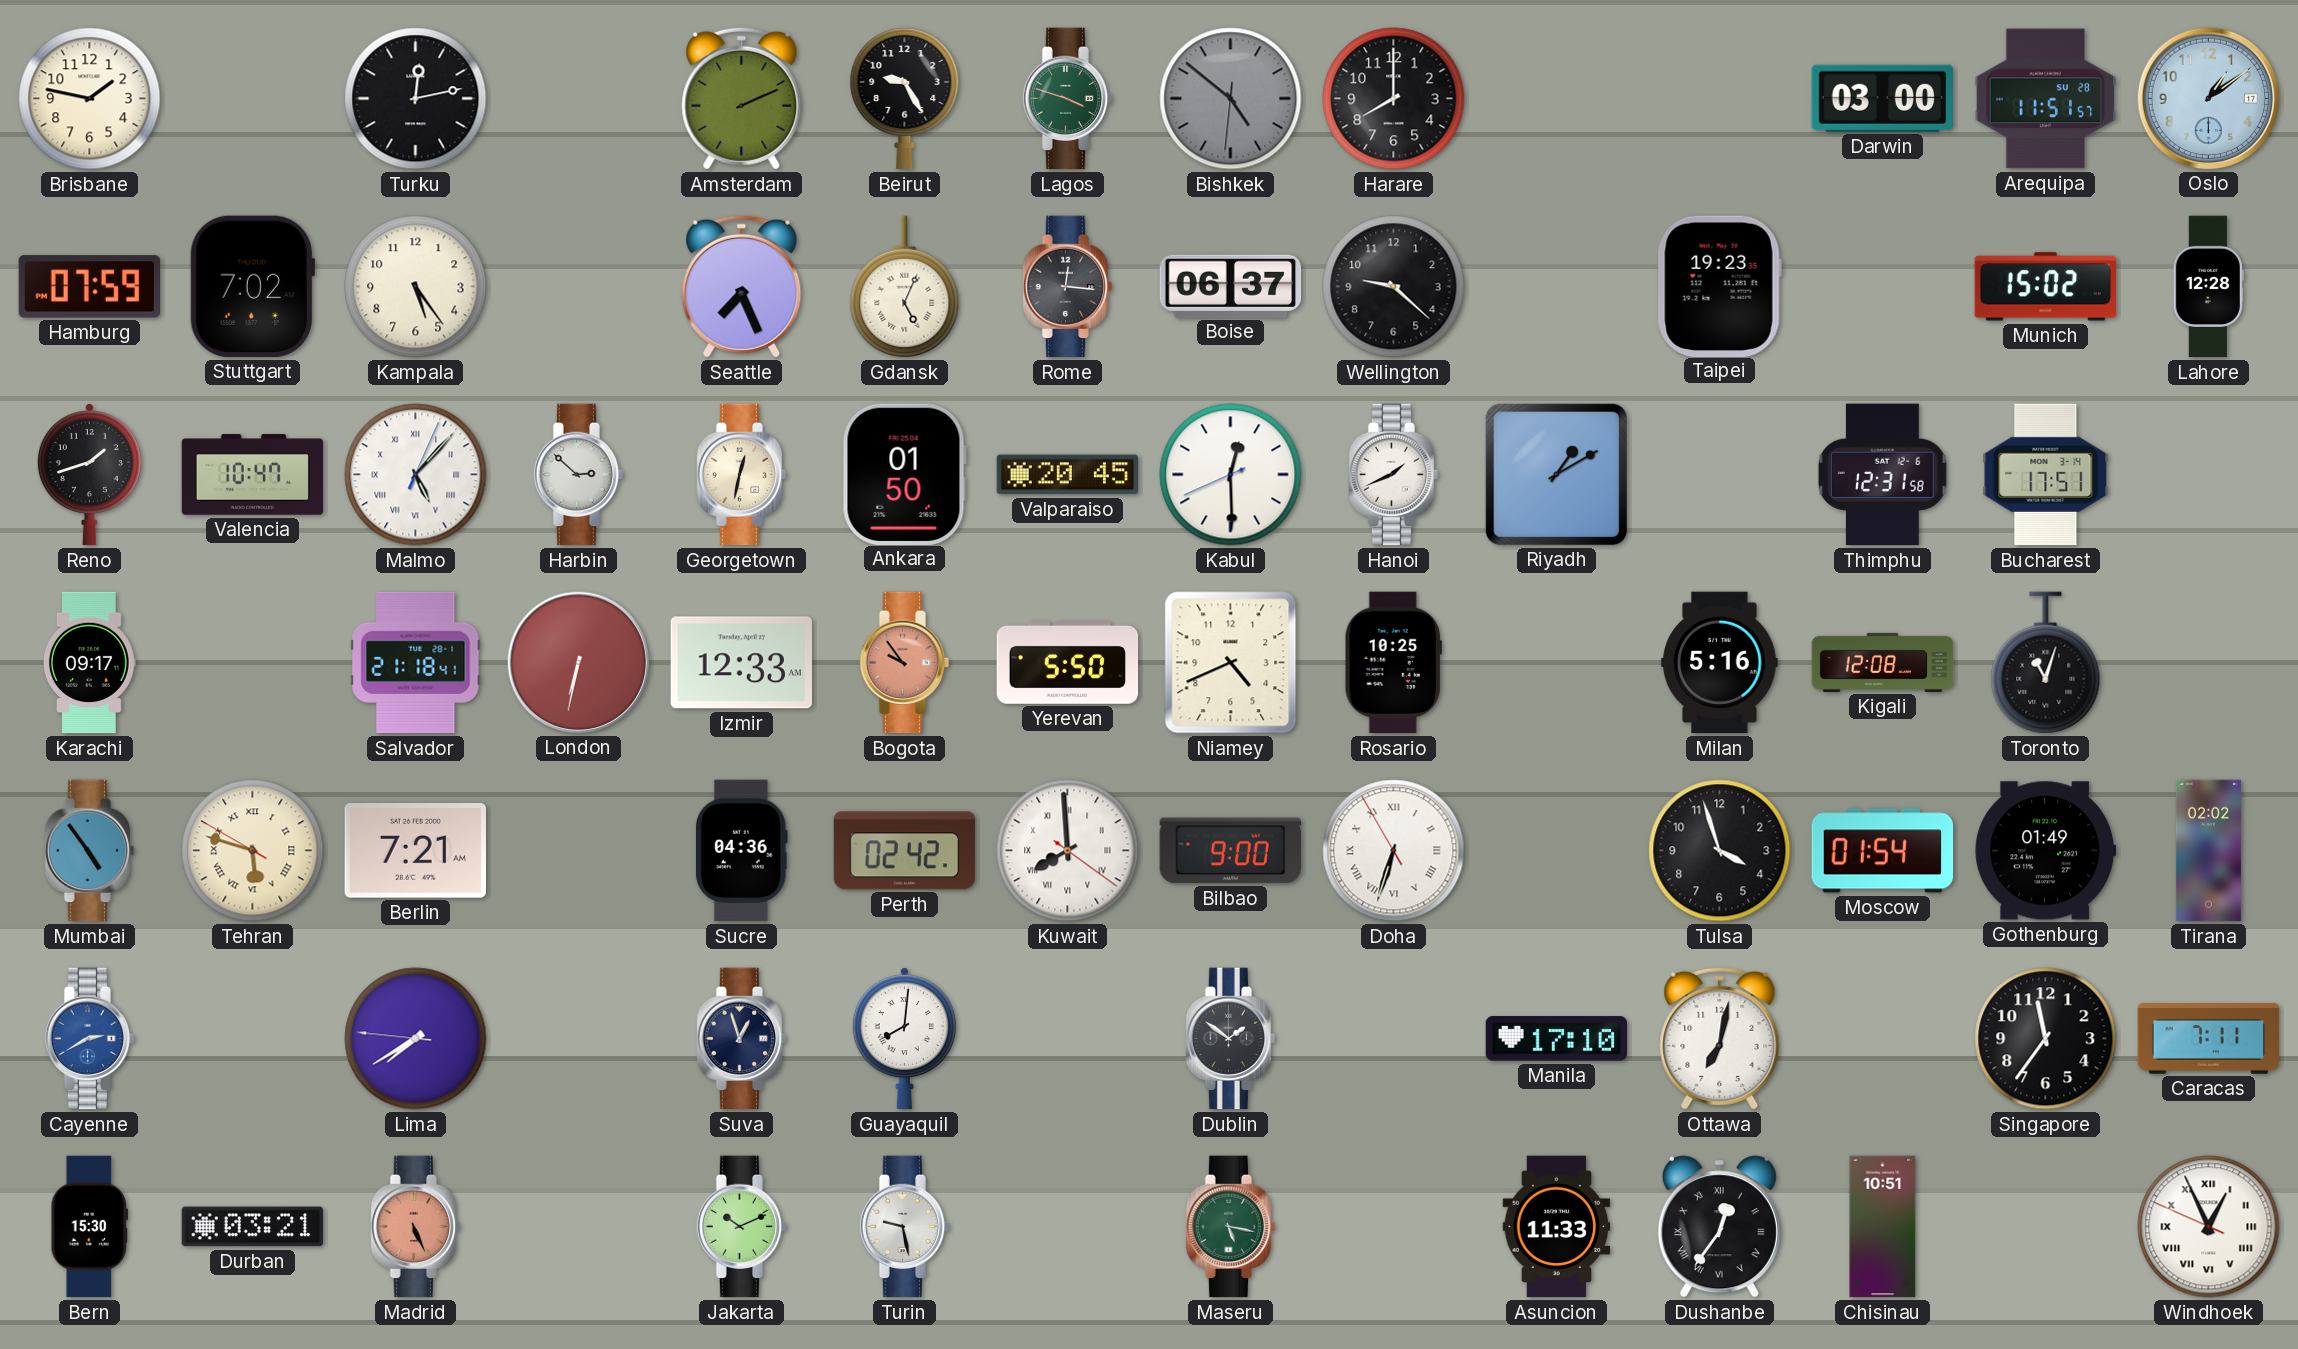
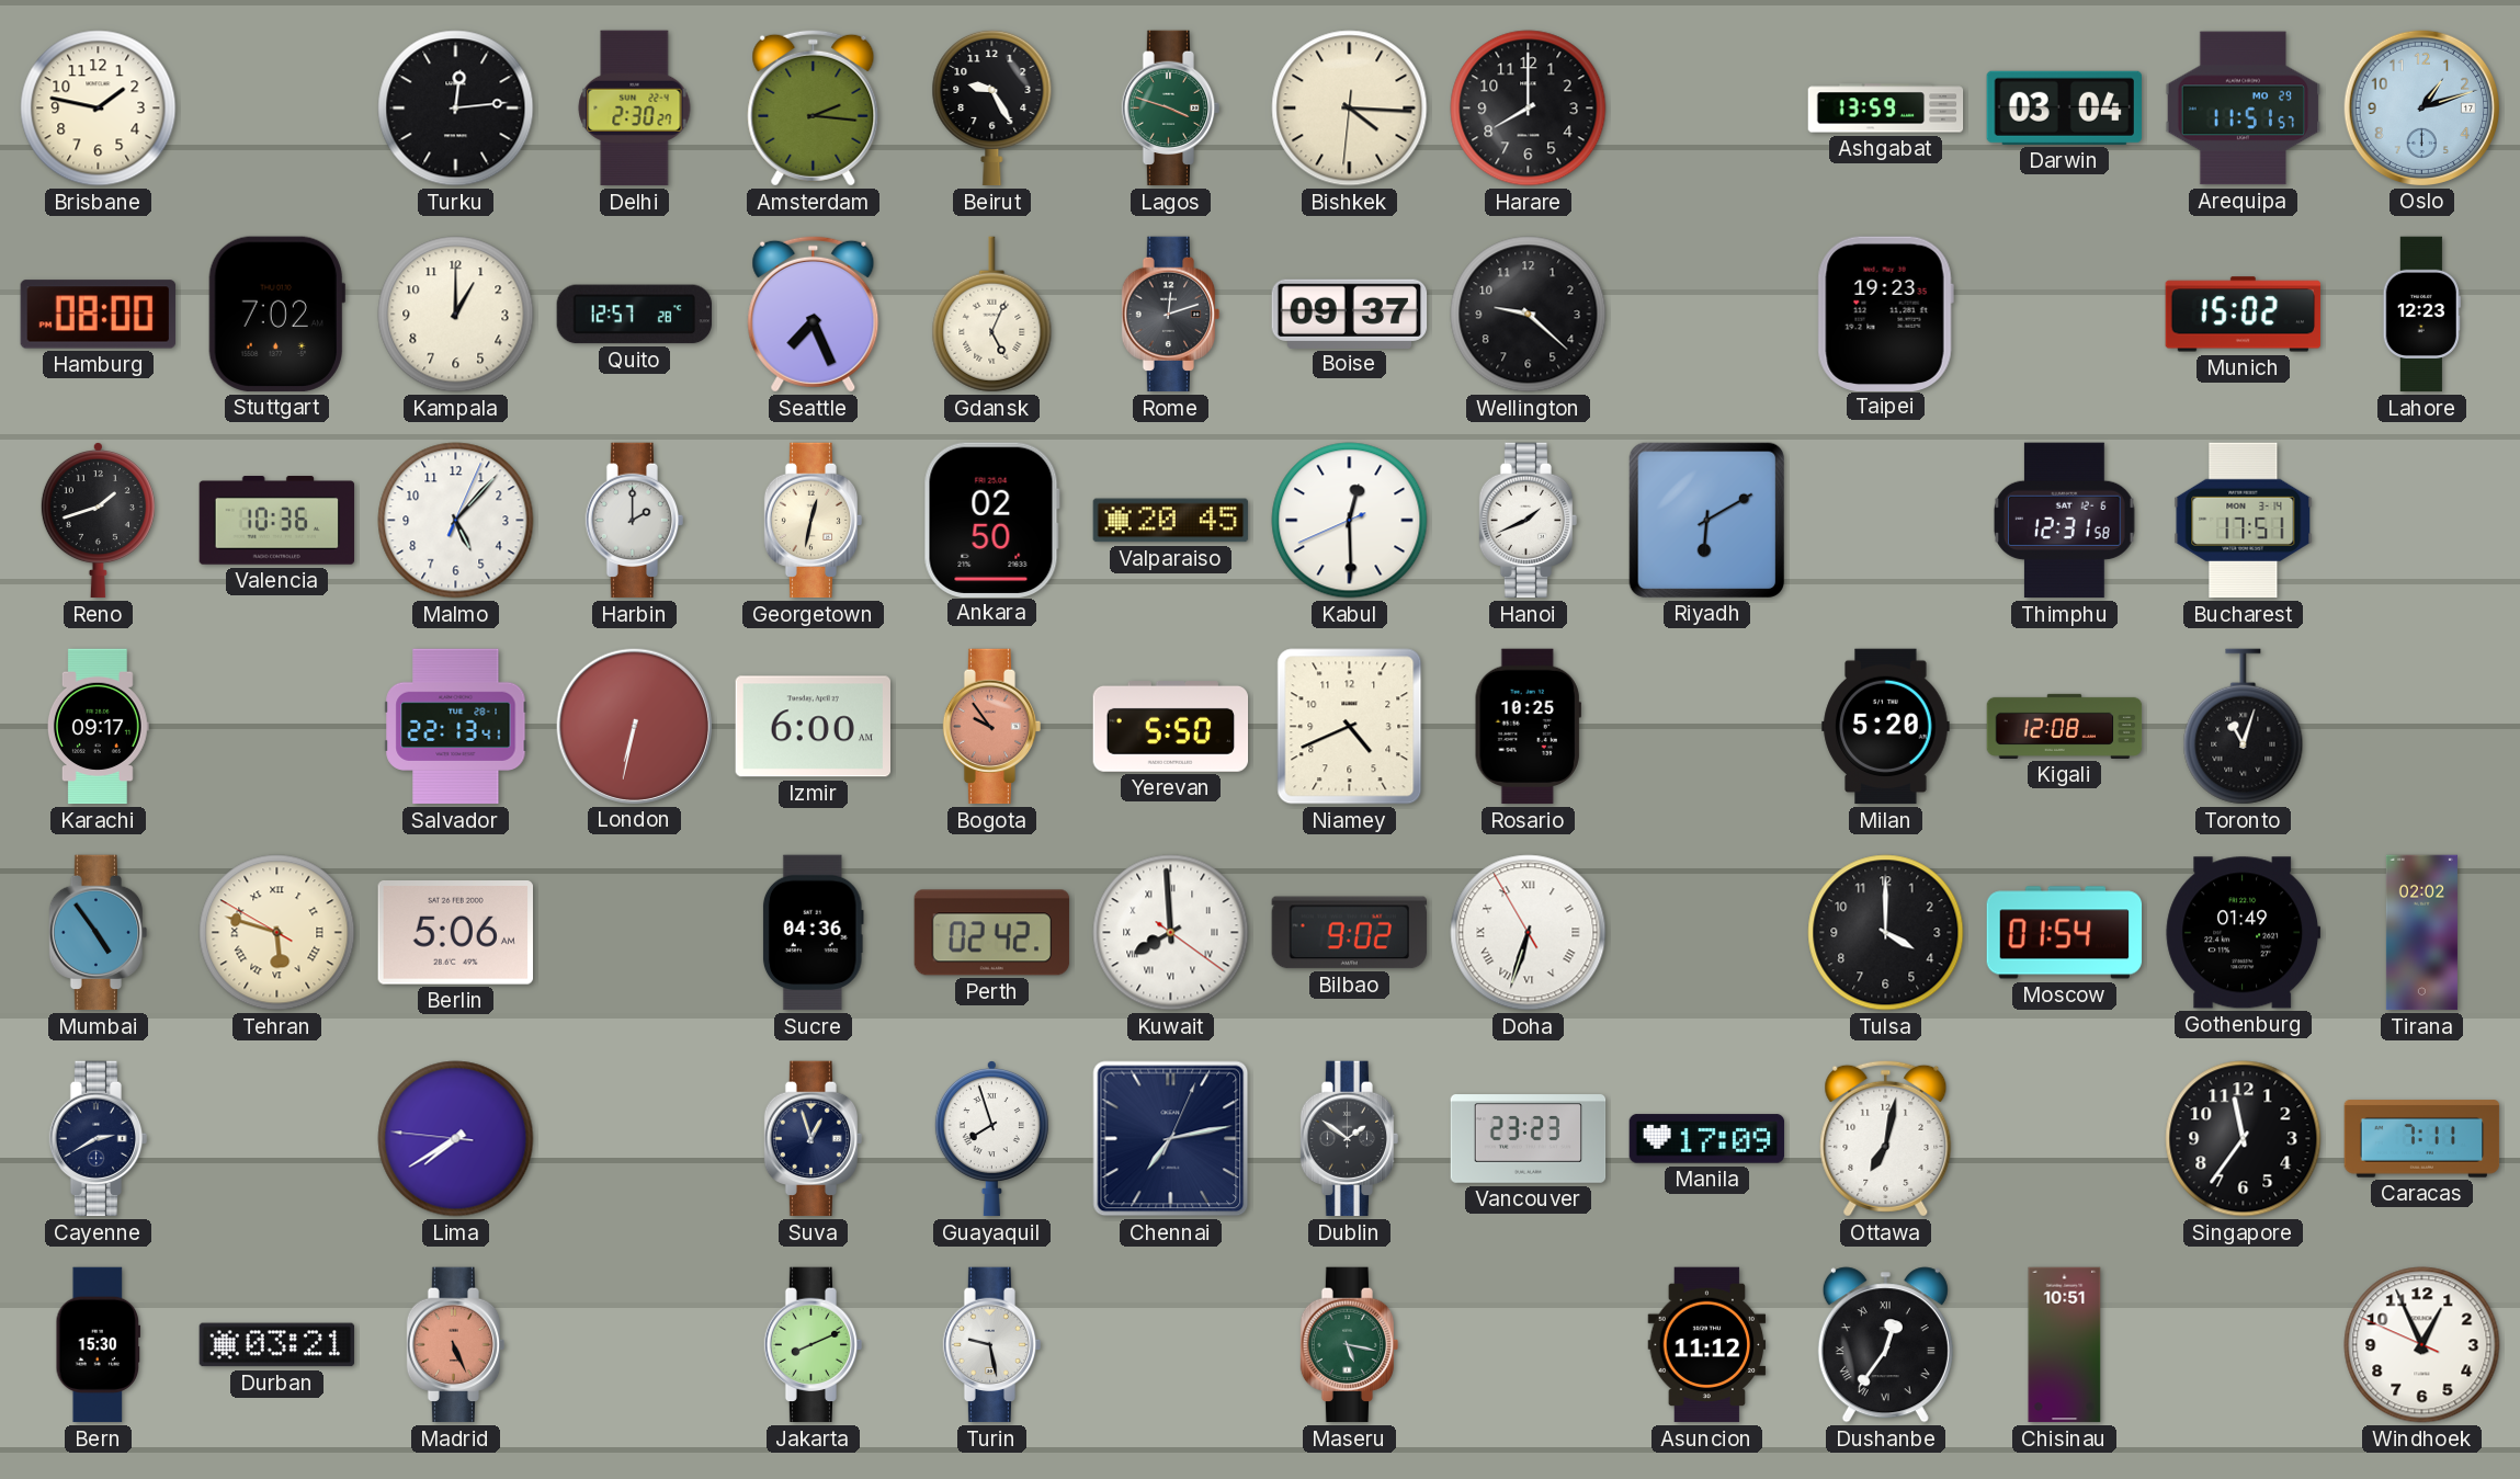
Turku: 12:13 -> 12:14
Delhi: none -> 2:30
Amsterdam: 2:11 -> 2:16
Bishkek: 4:51 -> 4:15
Bishkek dial: grey -> cream
Ashgabat: none -> 13:59
Darwin: 03:00 -> 03:04
Arequipa date: SU 28 -> MO 29
Oslo: 1:09 -> 1:12
Hamburg: 07:59 -> 08:00
Kampala: 5:24 -> 1:00
Quito: none -> 12:57
Rome: 12:16 -> 12:12
Boise: 06:37 -> 09:37
Lahore: 12:28 -> 12:23
Valencia: 10:47 -> 10:36
Malmo numerals: Roman -> Arabic
Harbin: 2:52 -> 2:00
Ankara: 01:50 -> 02:50
Riyadh: 1:10 -> 6:10
Salvador: 21:18 -> 22:13
Izmir: 12:33 -> 6:00
Milan: 5:16 -> 5:20
Berlin: 7:21 -> 5:06
Bilbao: 9:00 -> 9:02
Tulsa: 3:57 -> 4:00
Cayenne dial: blue -> navy
Guayaquil: 8:01 -> 7:57
Chennai: none -> 7:13
Vancouver: none -> 23:23
Manila: 17:10 -> 17:09
Jakarta: 10:11 -> 8:11
Asuncion: 11:33 -> 11:12
Windhoek numerals: Roman -> Arabic
